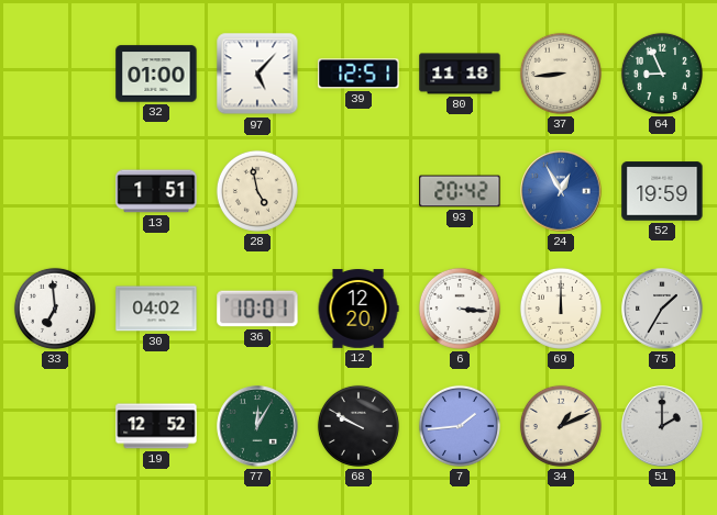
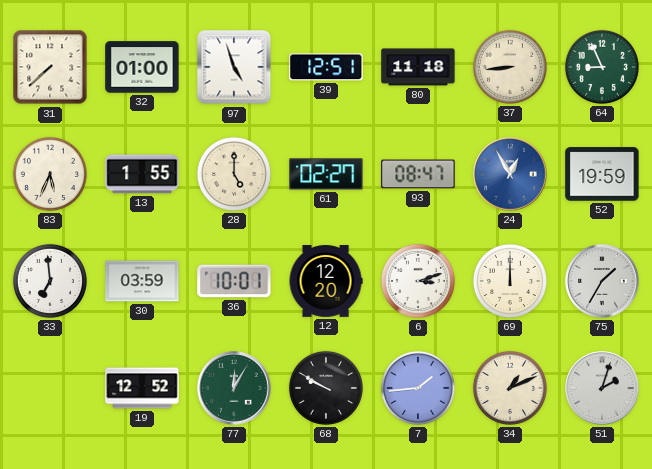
31: none -> 7:38
97: 5:07 -> 4:57
83: none -> 5:34
13: 1:51 -> 1:55
28: 4:58 -> 5:00
61: none -> 02:27
93: 20:42 -> 08:47
30: 04:02 -> 03:59
6: 3:16 -> 3:12
51: 2:00 -> 2:03
